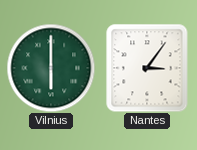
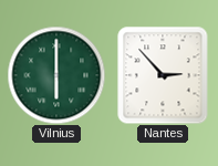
Nantes: 3:06 -> 2:53
